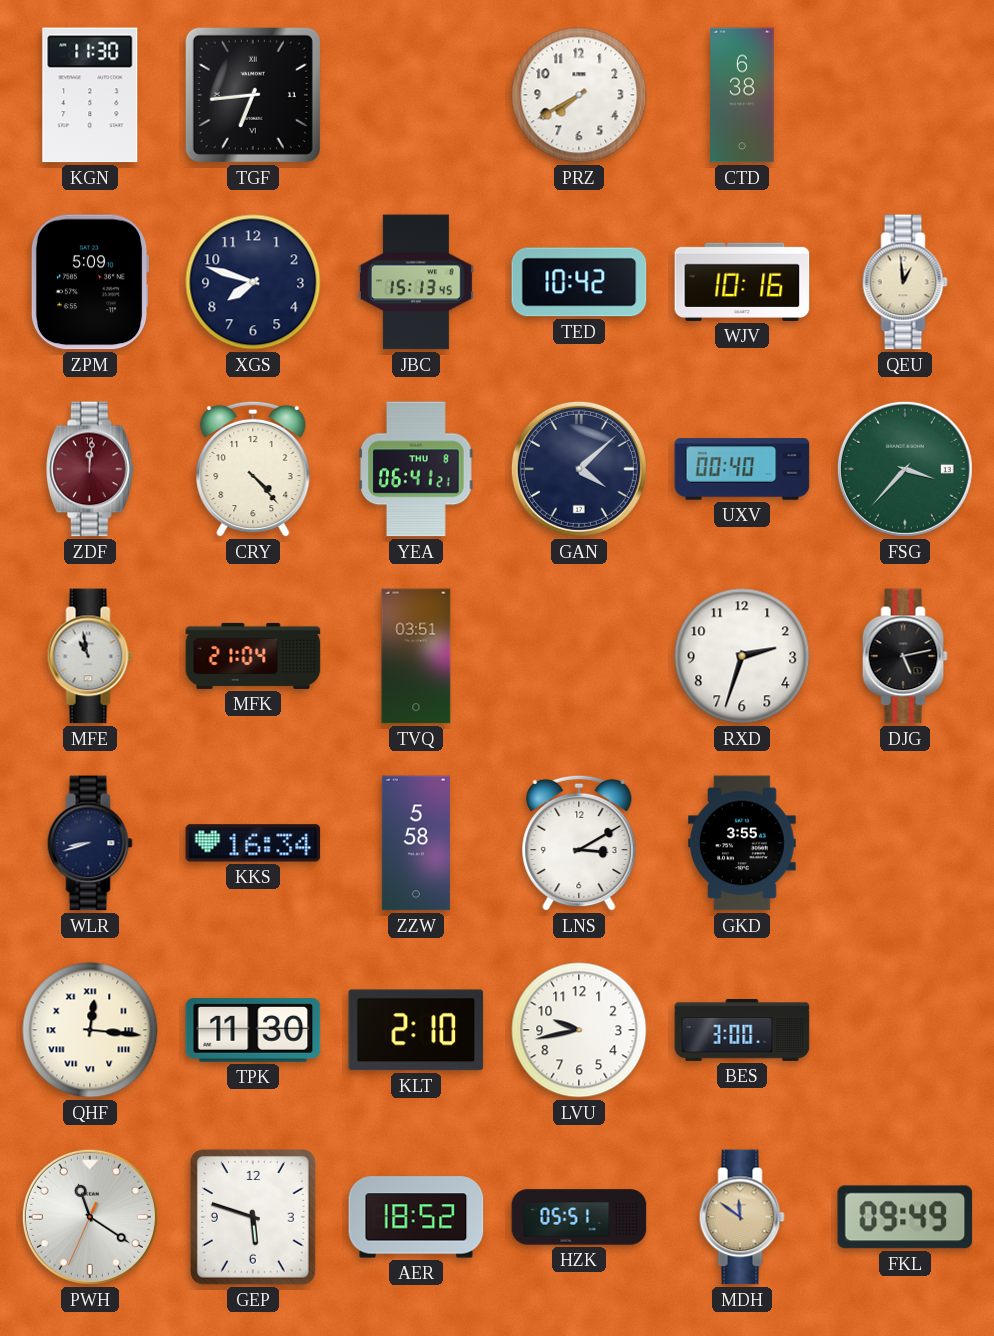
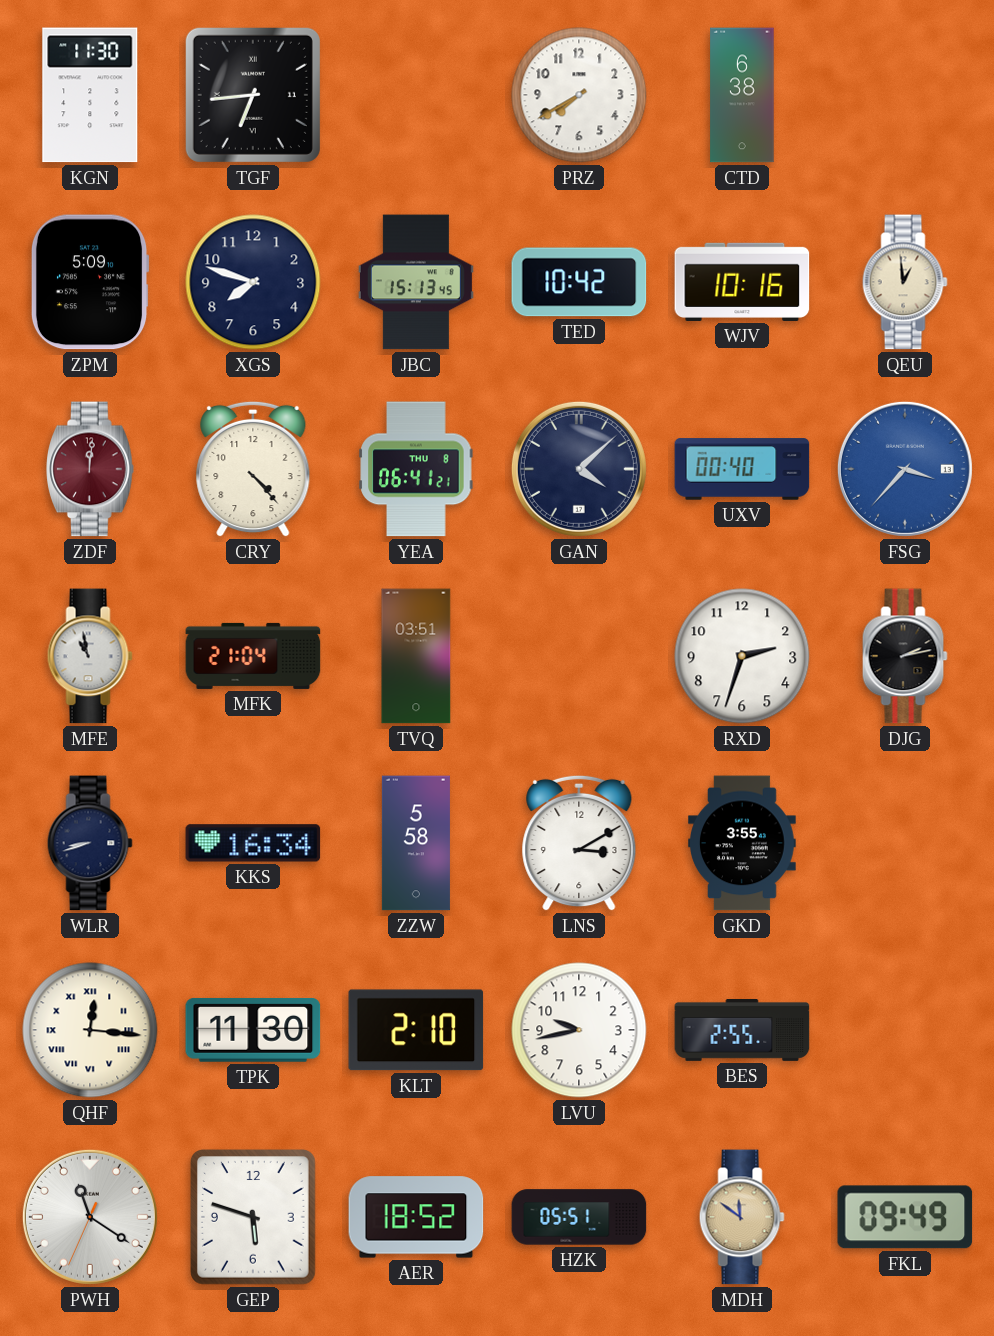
FSG dial: green -> blue
DJG: 5:13 -> 2:13
BES: 3:00 -> 2:55
